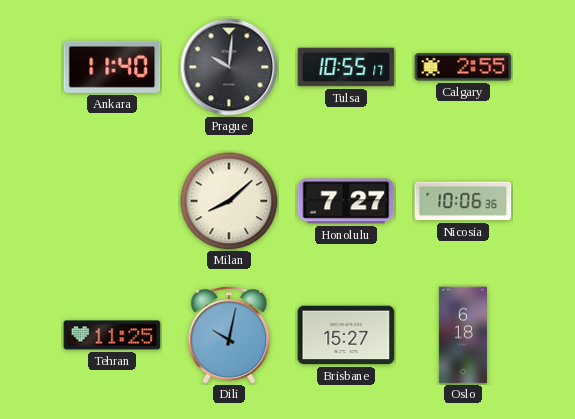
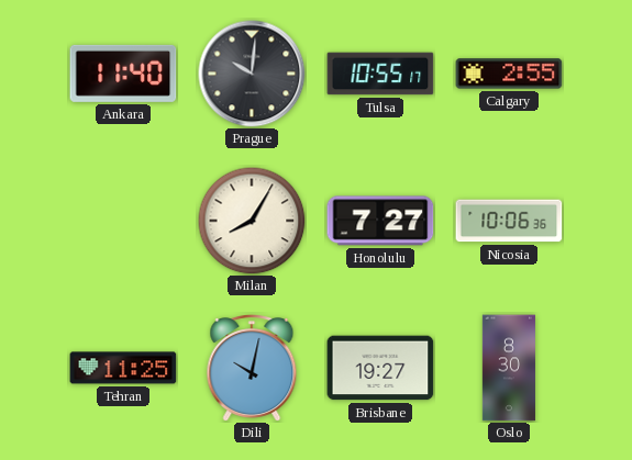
Milan: 8:08 -> 8:05
Brisbane: 15:27 -> 19:27
Oslo: 6:18 -> 8:30
